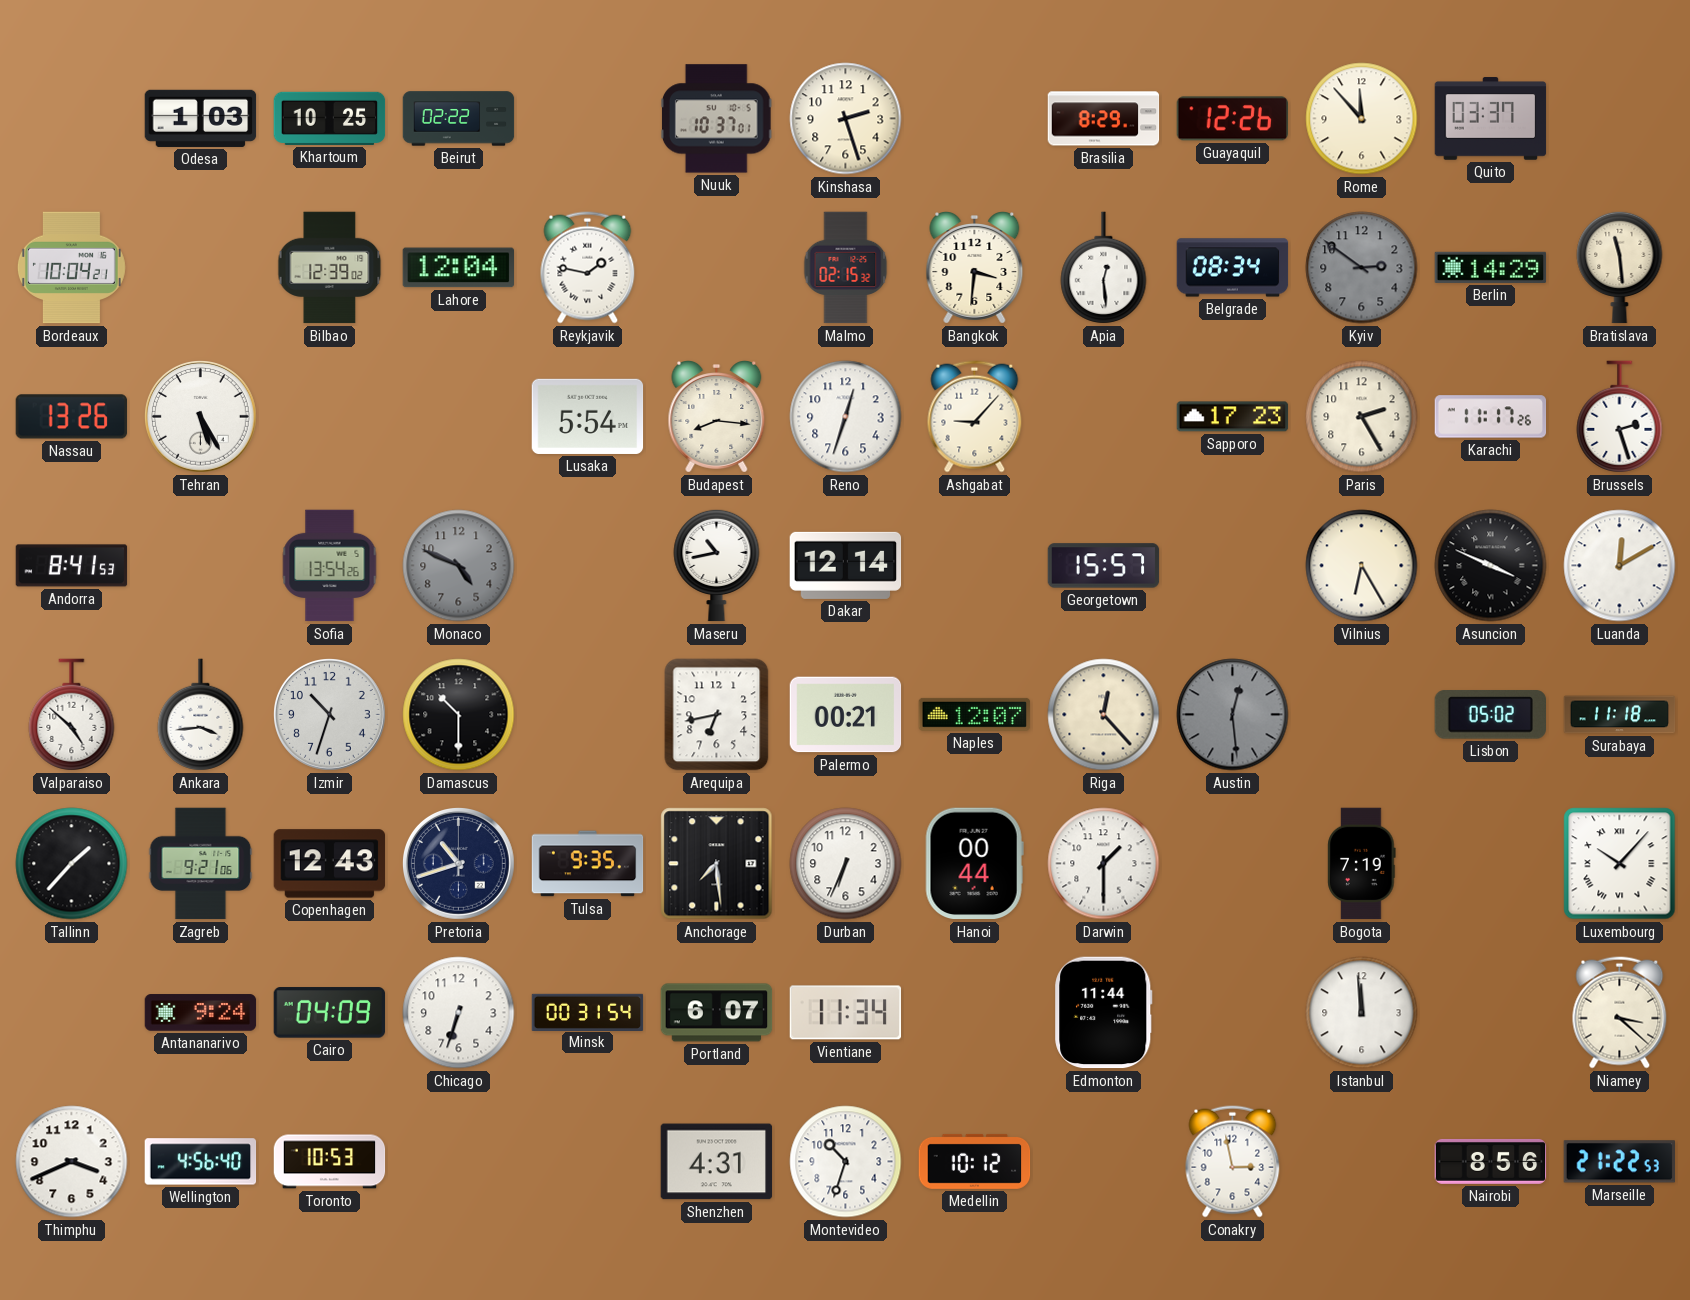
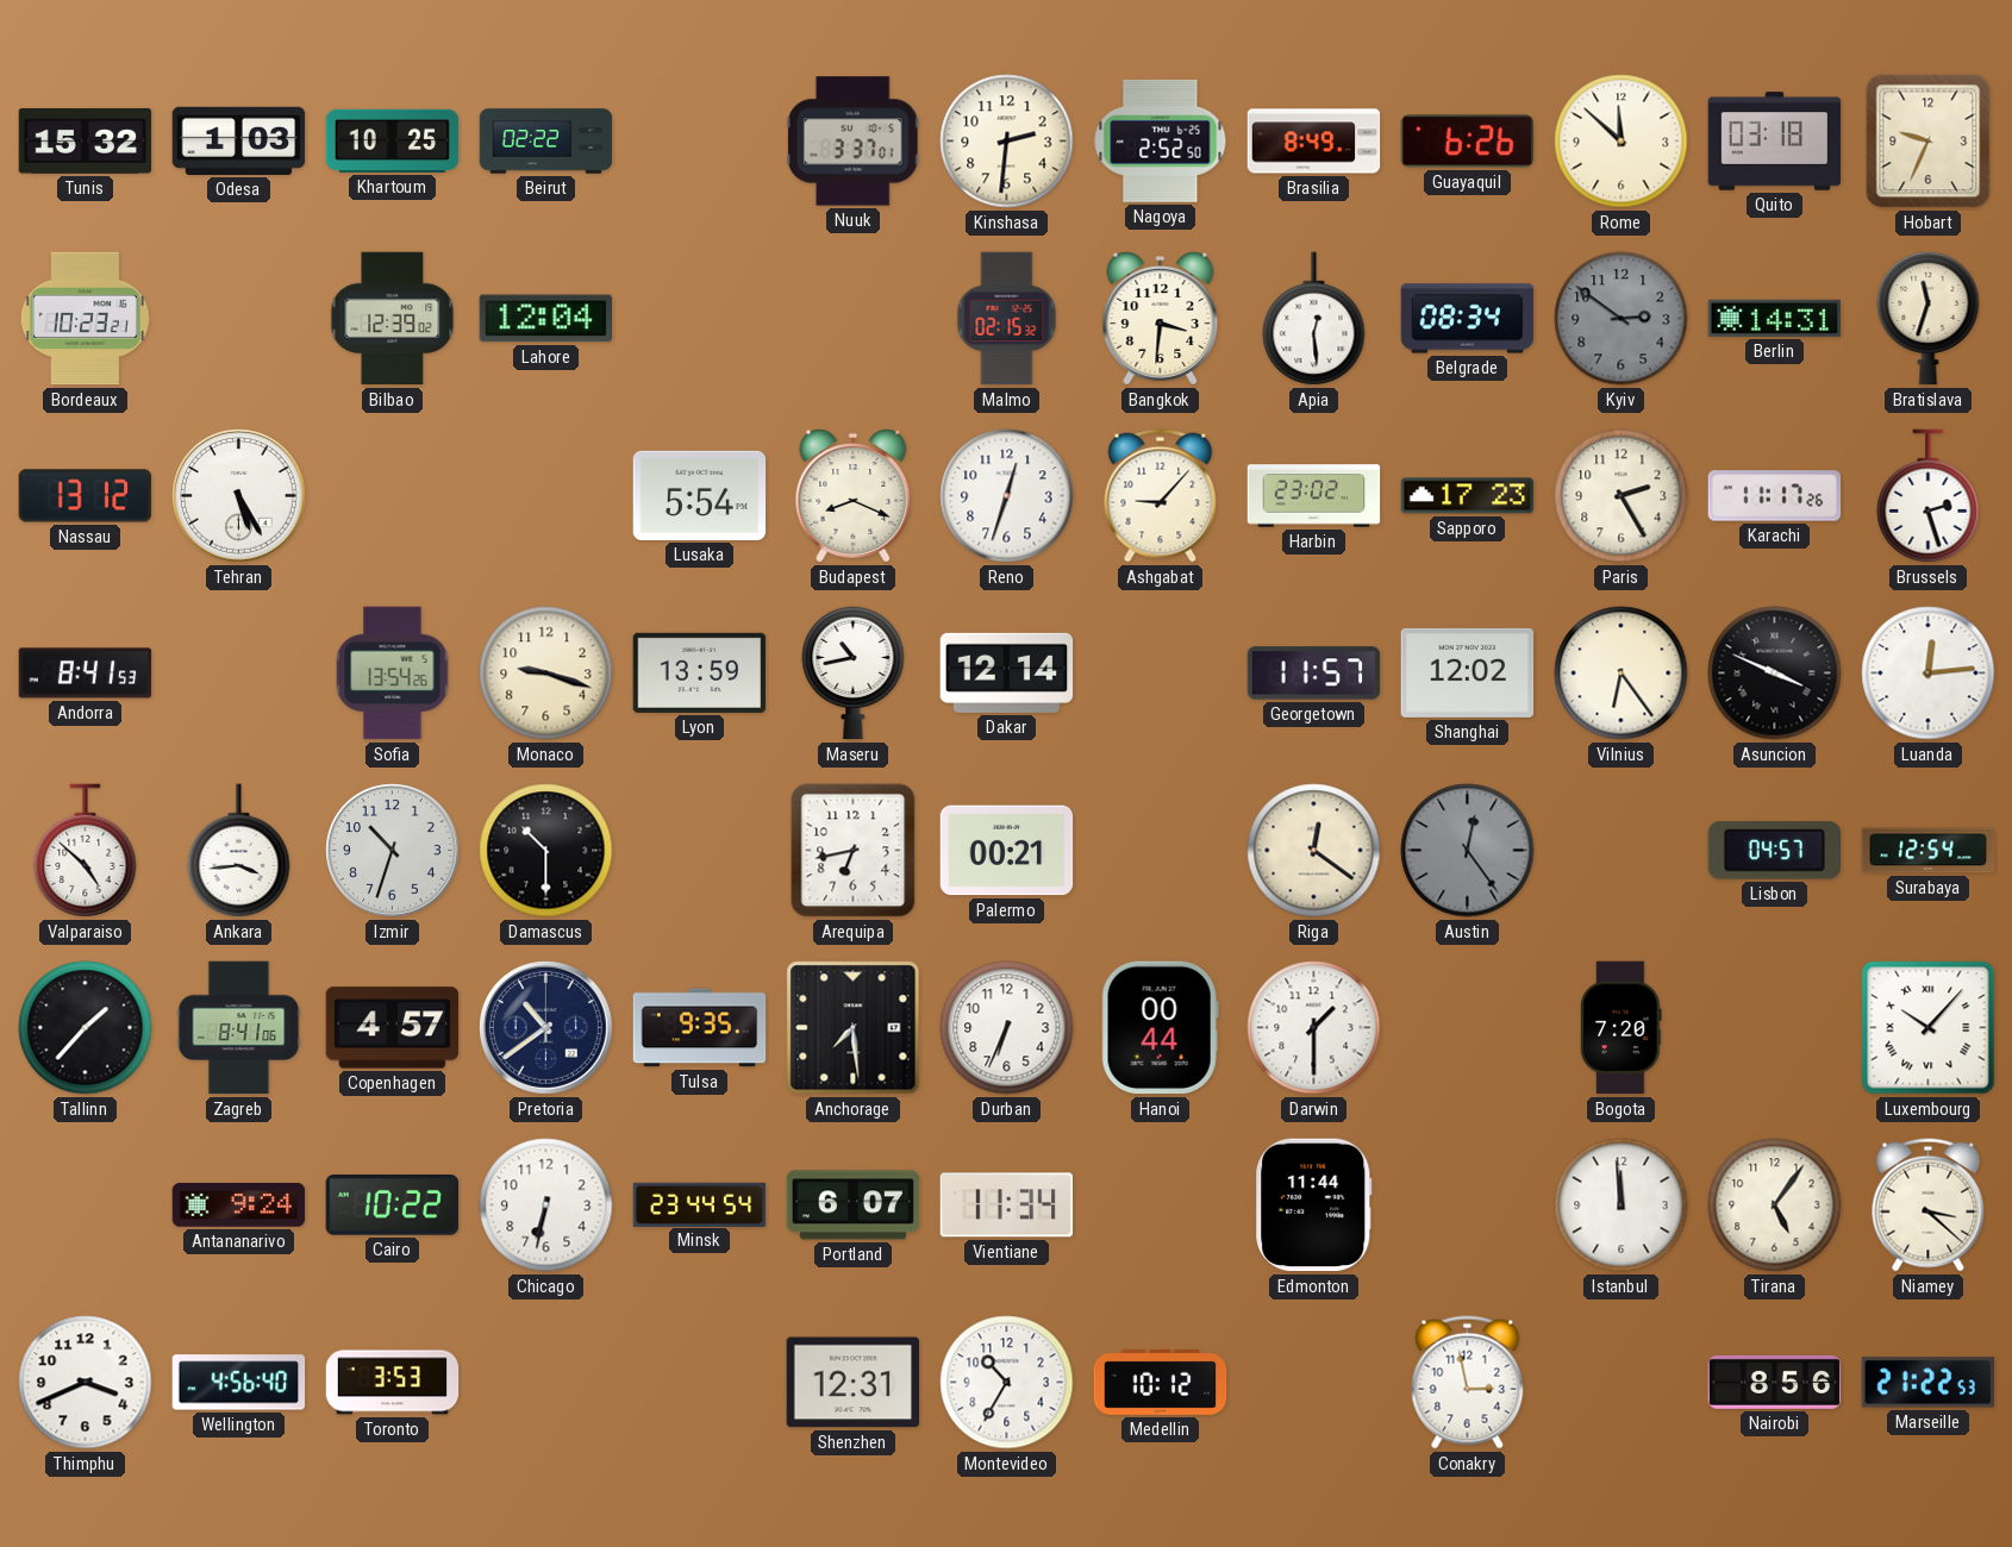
Tunis: none -> 15:32
Nuuk: 10:37 -> 3:37
Kinshasa: 2:27 -> 2:31
Nagoya: none -> 2:52
Brasilia: 8:29 -> 8:49
Guayaquil: 12:26 -> 6:26
Rome: 11:53 -> 11:52
Quito: 03:37 -> 03:18
Hobart: none -> 9:34
Bordeaux: 10:04 -> 10:23
Reykjavik: 1:47 -> none
Berlin: 14:29 -> 14:31
Bratislava: 11:29 -> 11:33
Nassau: 13:26 -> 13:12
Budapest: 8:16 -> 8:19
Harbin: none -> 23:02
Monaco: 4:49 -> 9:18
Monaco dial: grey -> cream
Lyon: none -> 13:59
Georgetown: 15:57 -> 11:57
Shanghai: none -> 12:02
Vilnius: 6:25 -> 6:24
Luanda: 12:10 -> 12:14
Naples: 12:07 -> none
Riga: 12:23 -> 12:21
Austin: 12:29 -> 12:24
Lisbon: 05:02 -> 04:57
Surabaya: 11:18 -> 12:54
Zagreb: 9:21 -> 8:41
Copenhagen: 12:43 -> 4:57
Pretoria: 10:42 -> 10:39
Bogota: 7:19 -> 7:20
Cairo: 04:09 -> 10:22
Chicago: 6:33 -> 6:32
Minsk: 00:31 -> 23:44
Tirana: none -> 5:06
Toronto: 10:53 -> 3:53
Shenzhen: 4:31 -> 12:31
Montevideo: 10:33 -> 10:35
